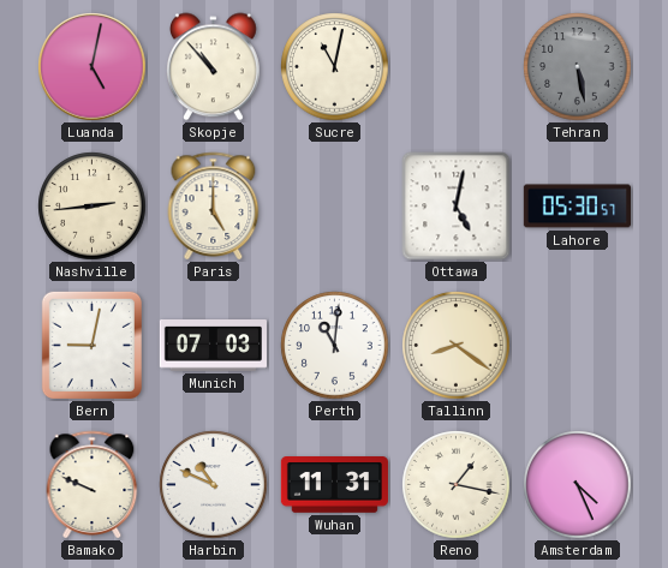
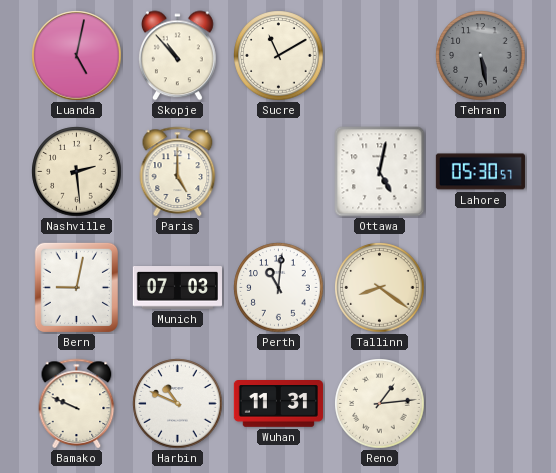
Sucre: 11:02 -> 11:10
Nashville: 2:44 -> 2:29
Reno: 1:17 -> 1:14
Amsterdam: 4:26 -> none
